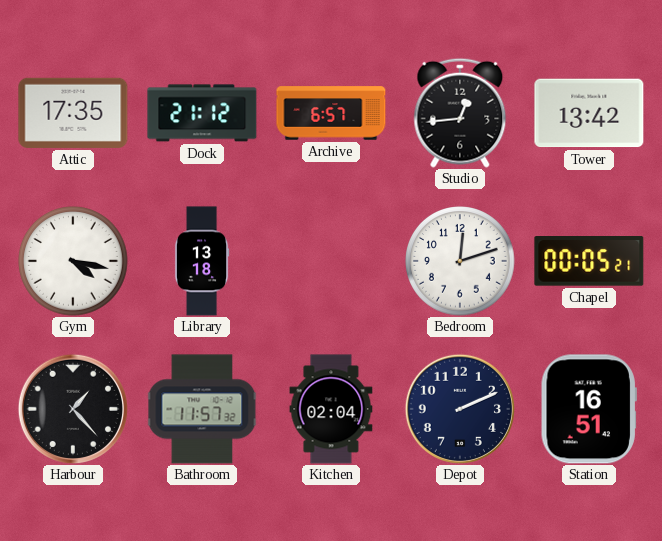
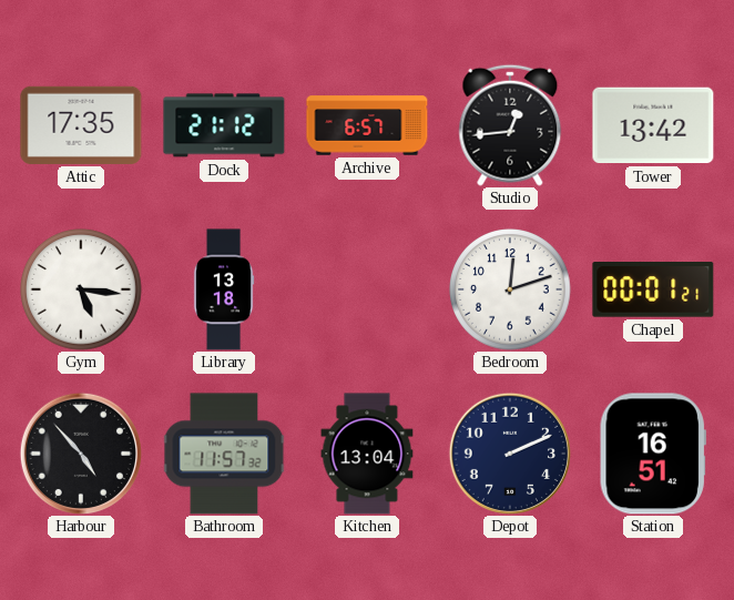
Gym: 4:17 -> 5:16
Chapel: 00:05 -> 00:01
Harbour: 1:23 -> 4:53
Kitchen: 02:04 -> 13:04
